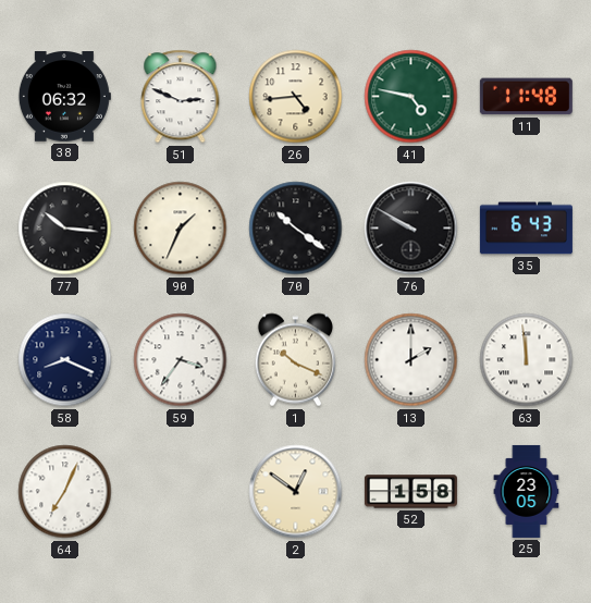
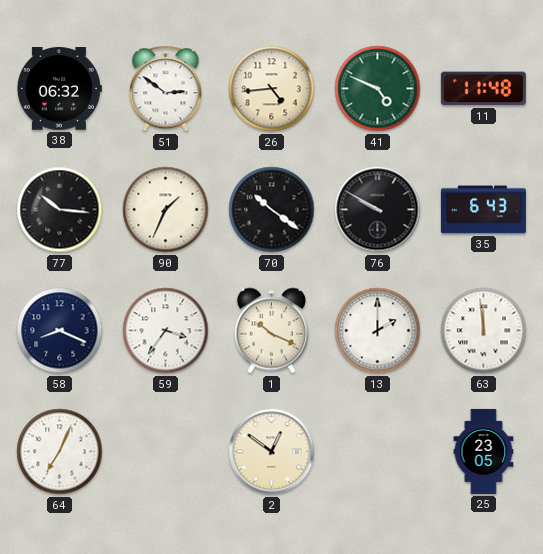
51: 2:49 -> 2:51
41: 4:47 -> 4:49
52: 1:58 -> none
